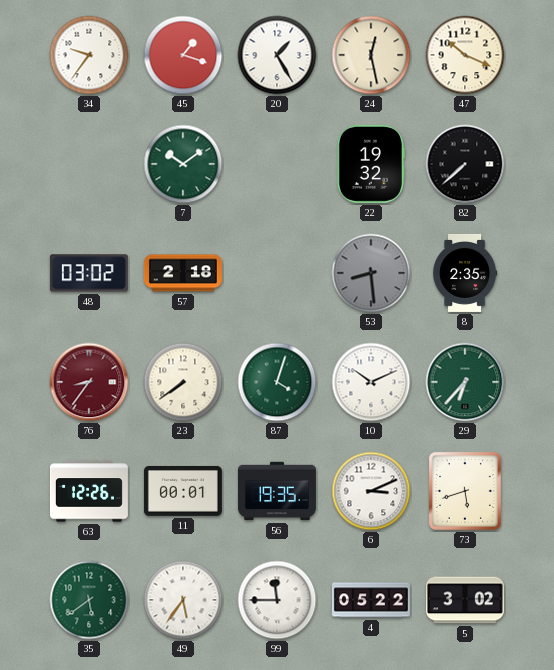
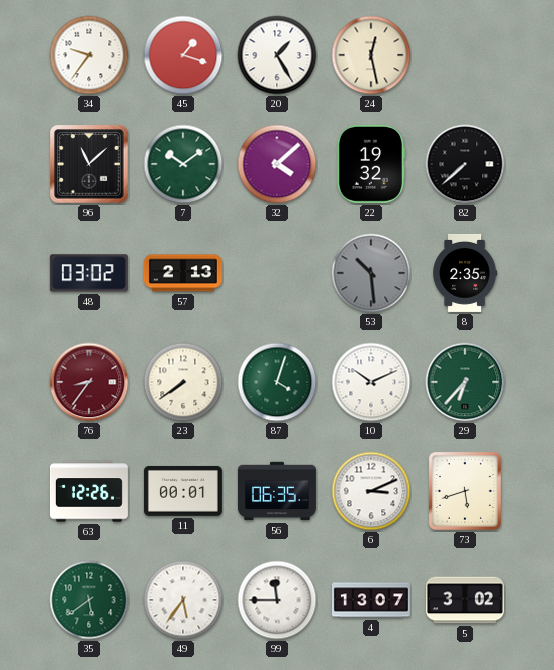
47: 10:19 -> none
96: none -> 11:08
32: none -> 4:08
57: 2:18 -> 2:13
53: 8:29 -> 10:29
56: 19:35 -> 06:35
4: 05:22 -> 13:07
